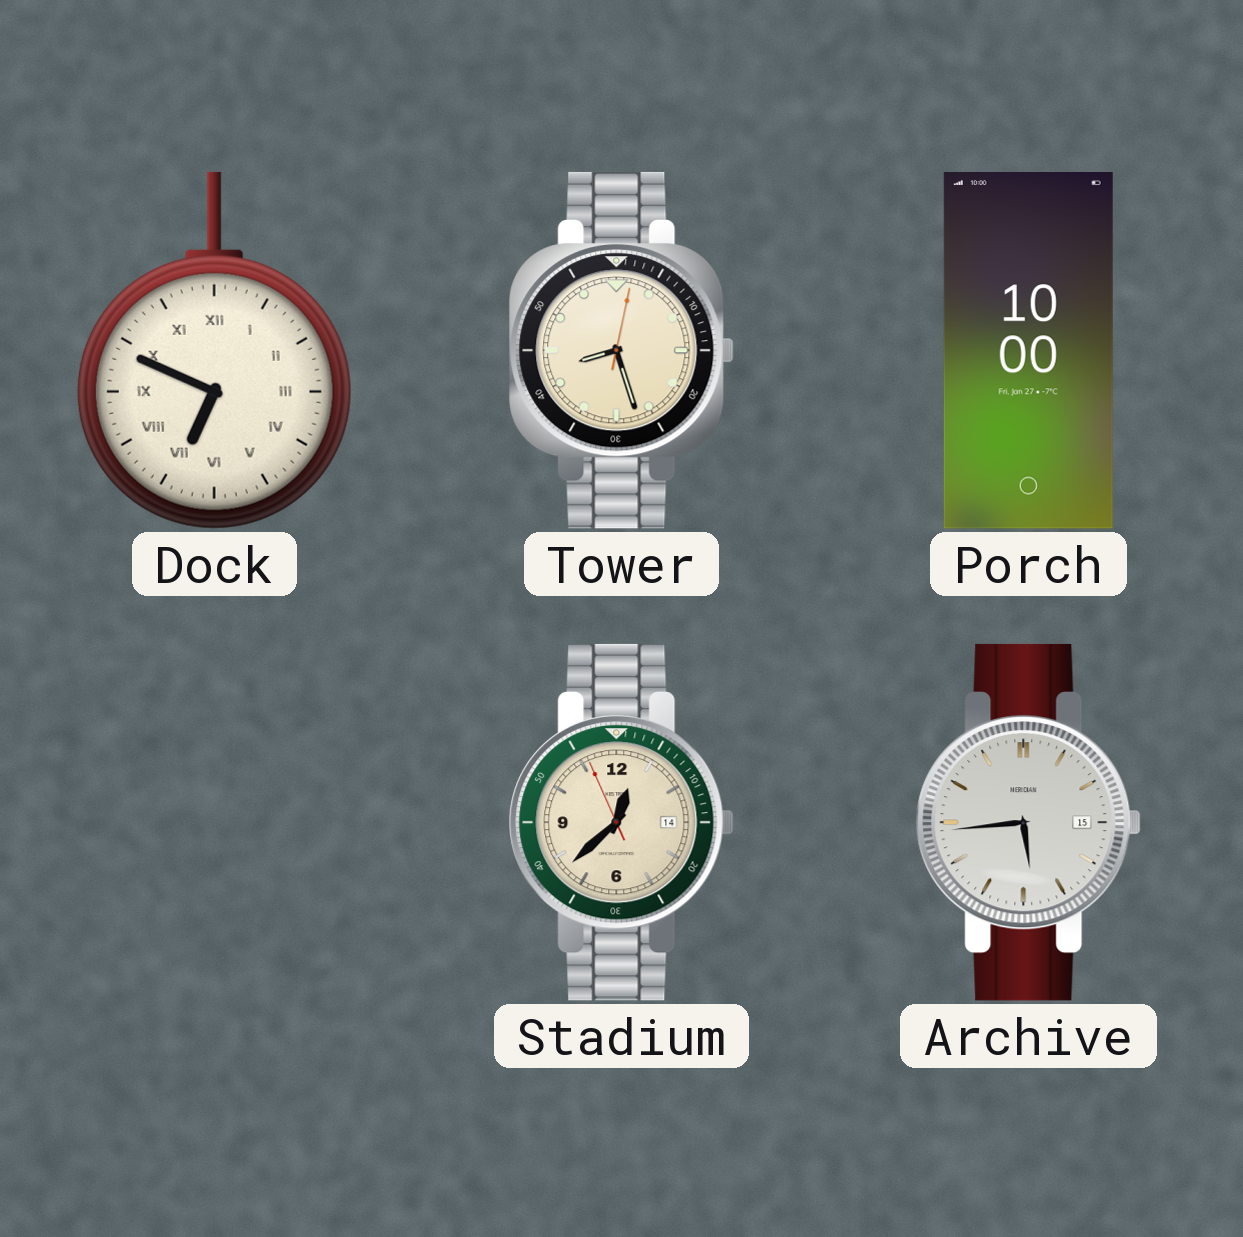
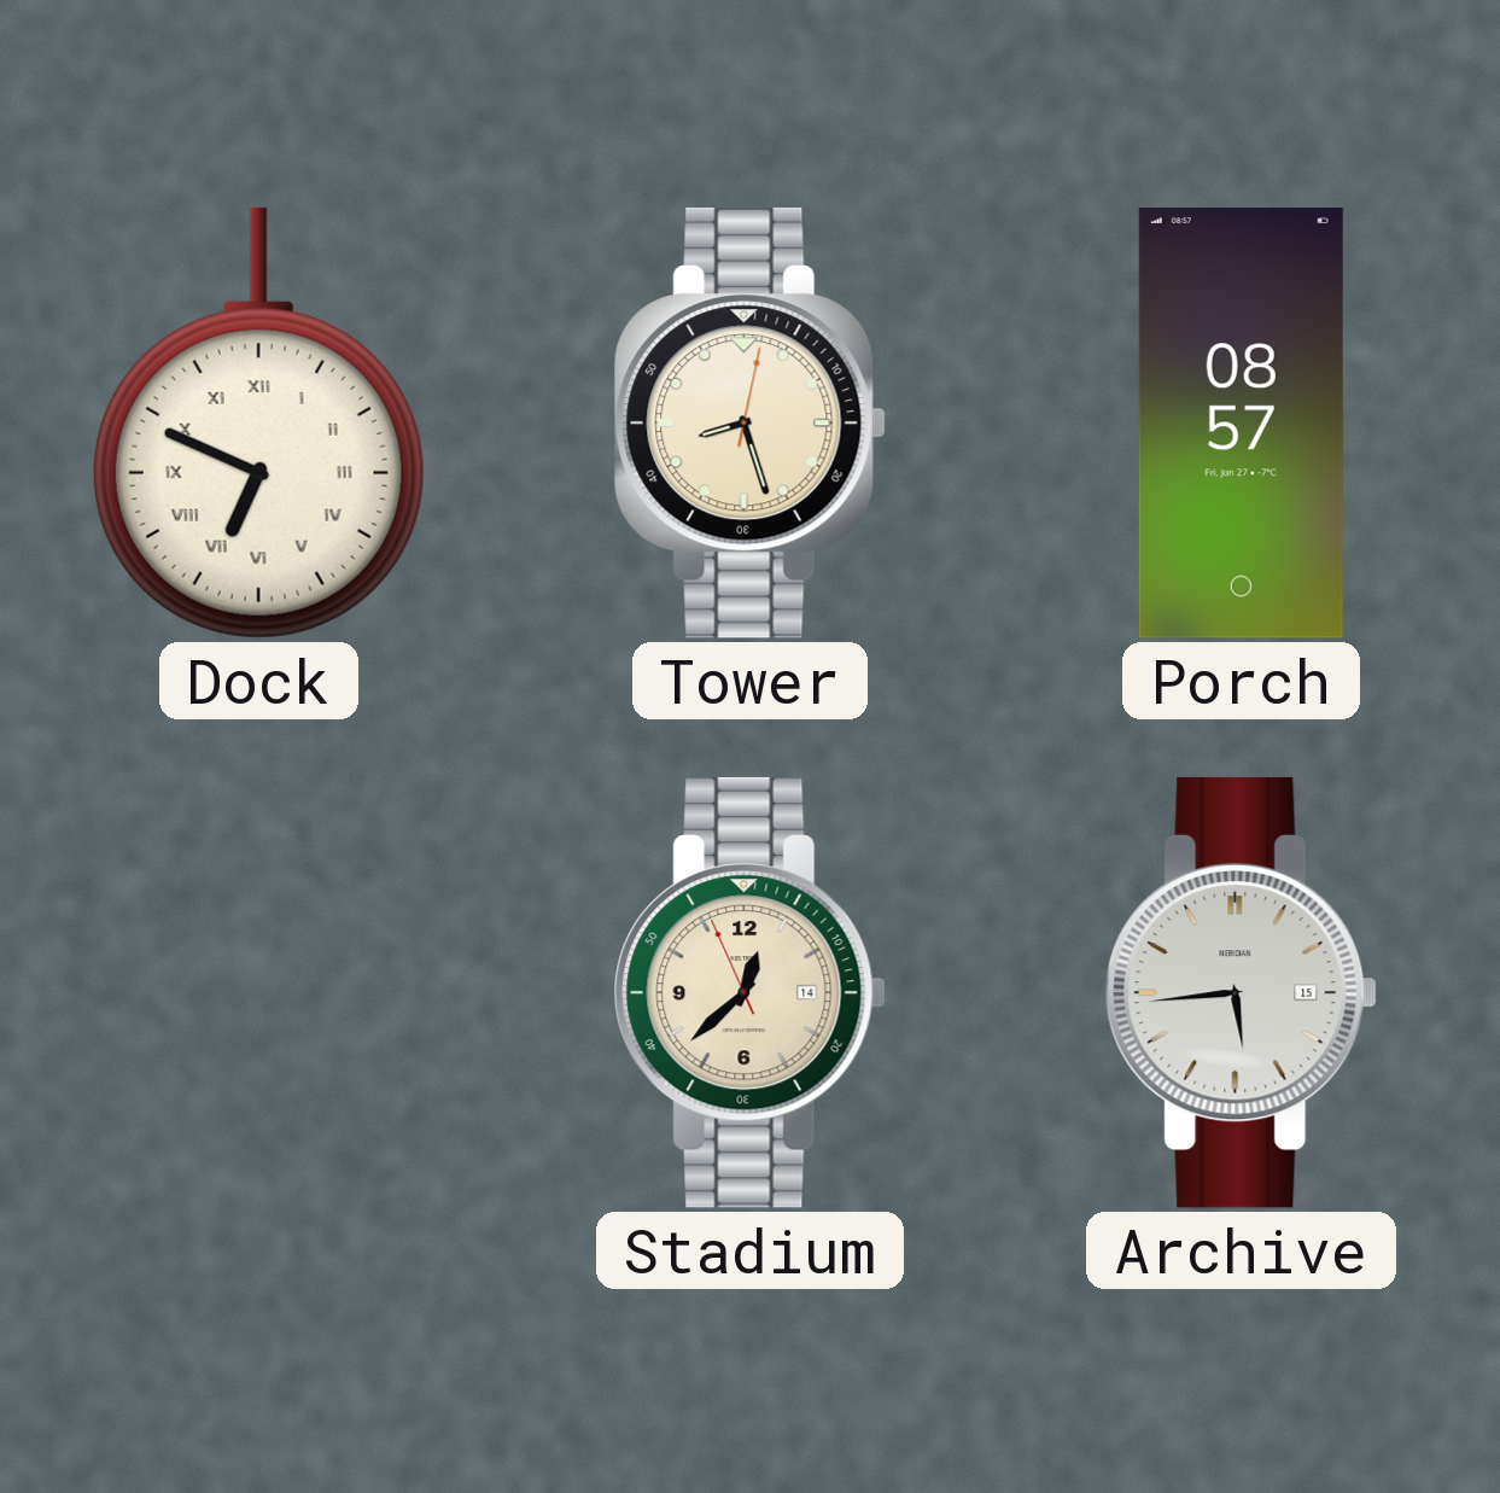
Porch: 10:00 -> 08:57
